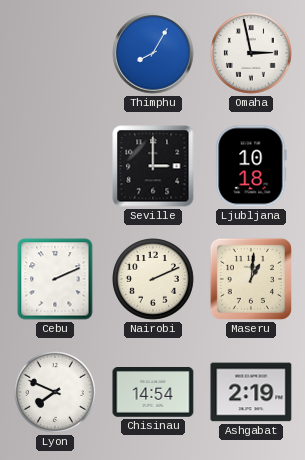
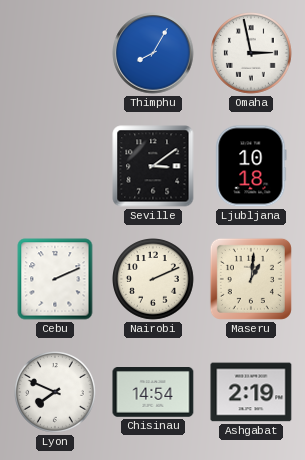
Seville: 3:00 -> 3:09
